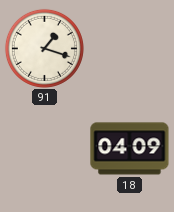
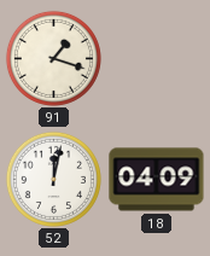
52: none -> 12:02
